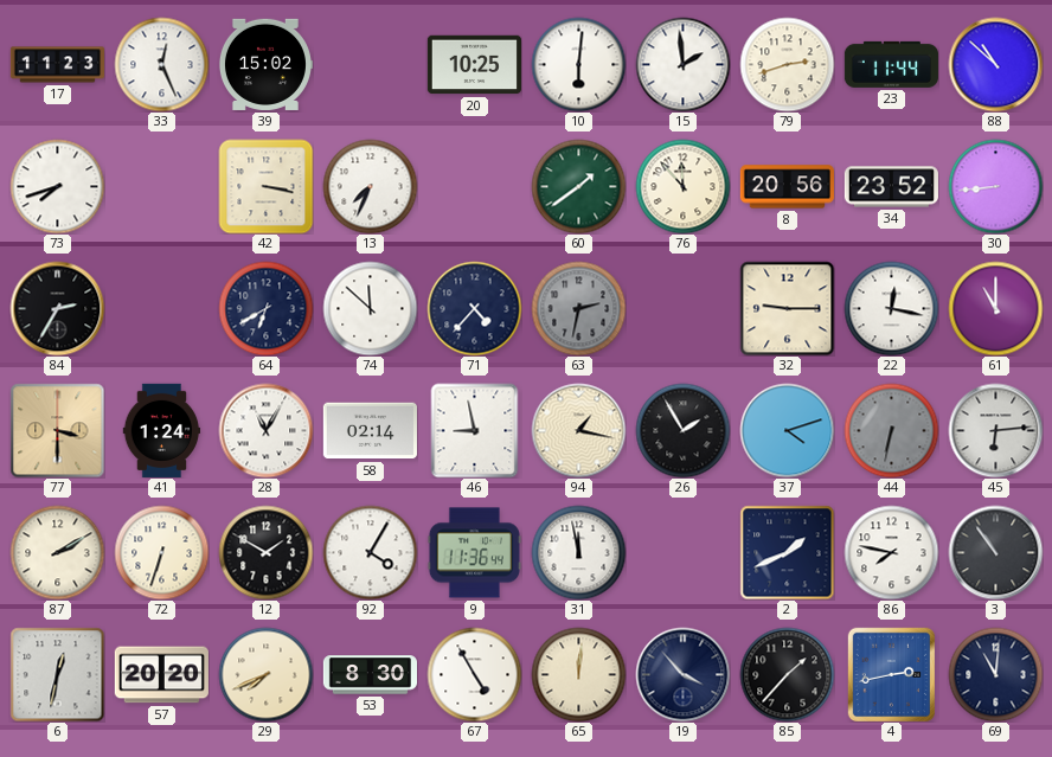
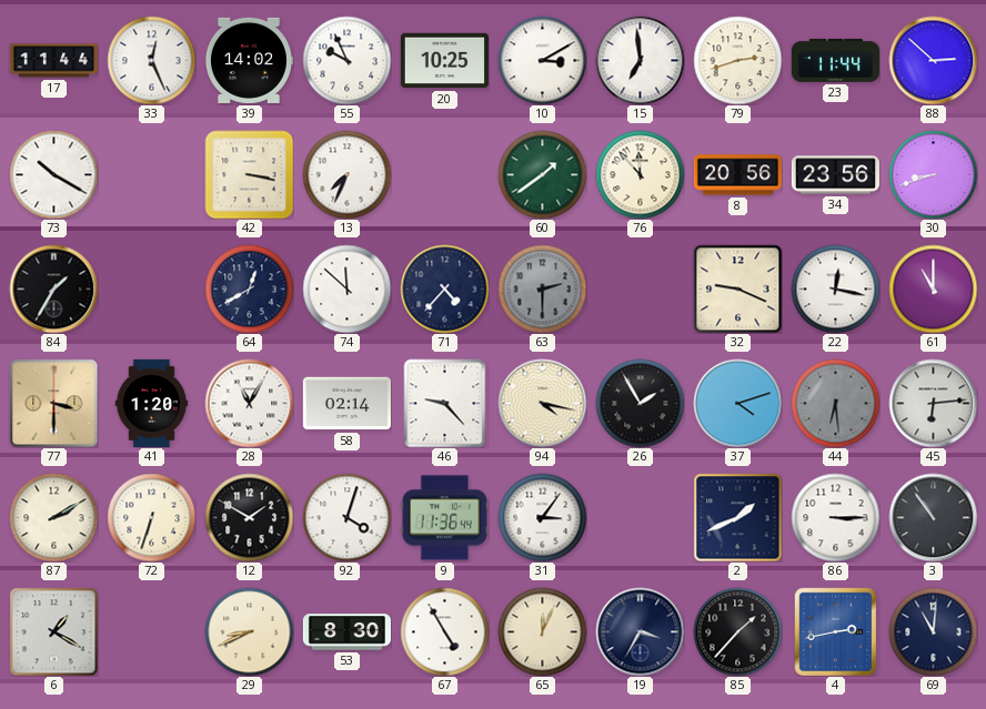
17: 11:23 -> 11:44
39: 15:02 -> 14:02
55: none -> 9:56
10: 6:01 -> 3:10
15: 1:59 -> 6:59
88: 10:52 -> 2:52
73: 7:42 -> 10:20
34: 23:52 -> 23:56
30: 8:44 -> 8:42
84: 2:35 -> 1:35
64: 6:40 -> 12:40
63: 2:32 -> 2:30
32: 9:15 -> 9:19
41: 1:24 -> 1:20
46: 8:58 -> 9:23
94: 1:17 -> 4:17
44: 6:32 -> 6:29
92: 4:05 -> 4:03
31: 11:58 -> 3:06
86: 7:47 -> 3:15
6: 12:32 -> 1:20
57: 20:20 -> none
29: 7:41 -> 8:41
65: 12:01 -> 12:04
19: 3:53 -> 3:35
